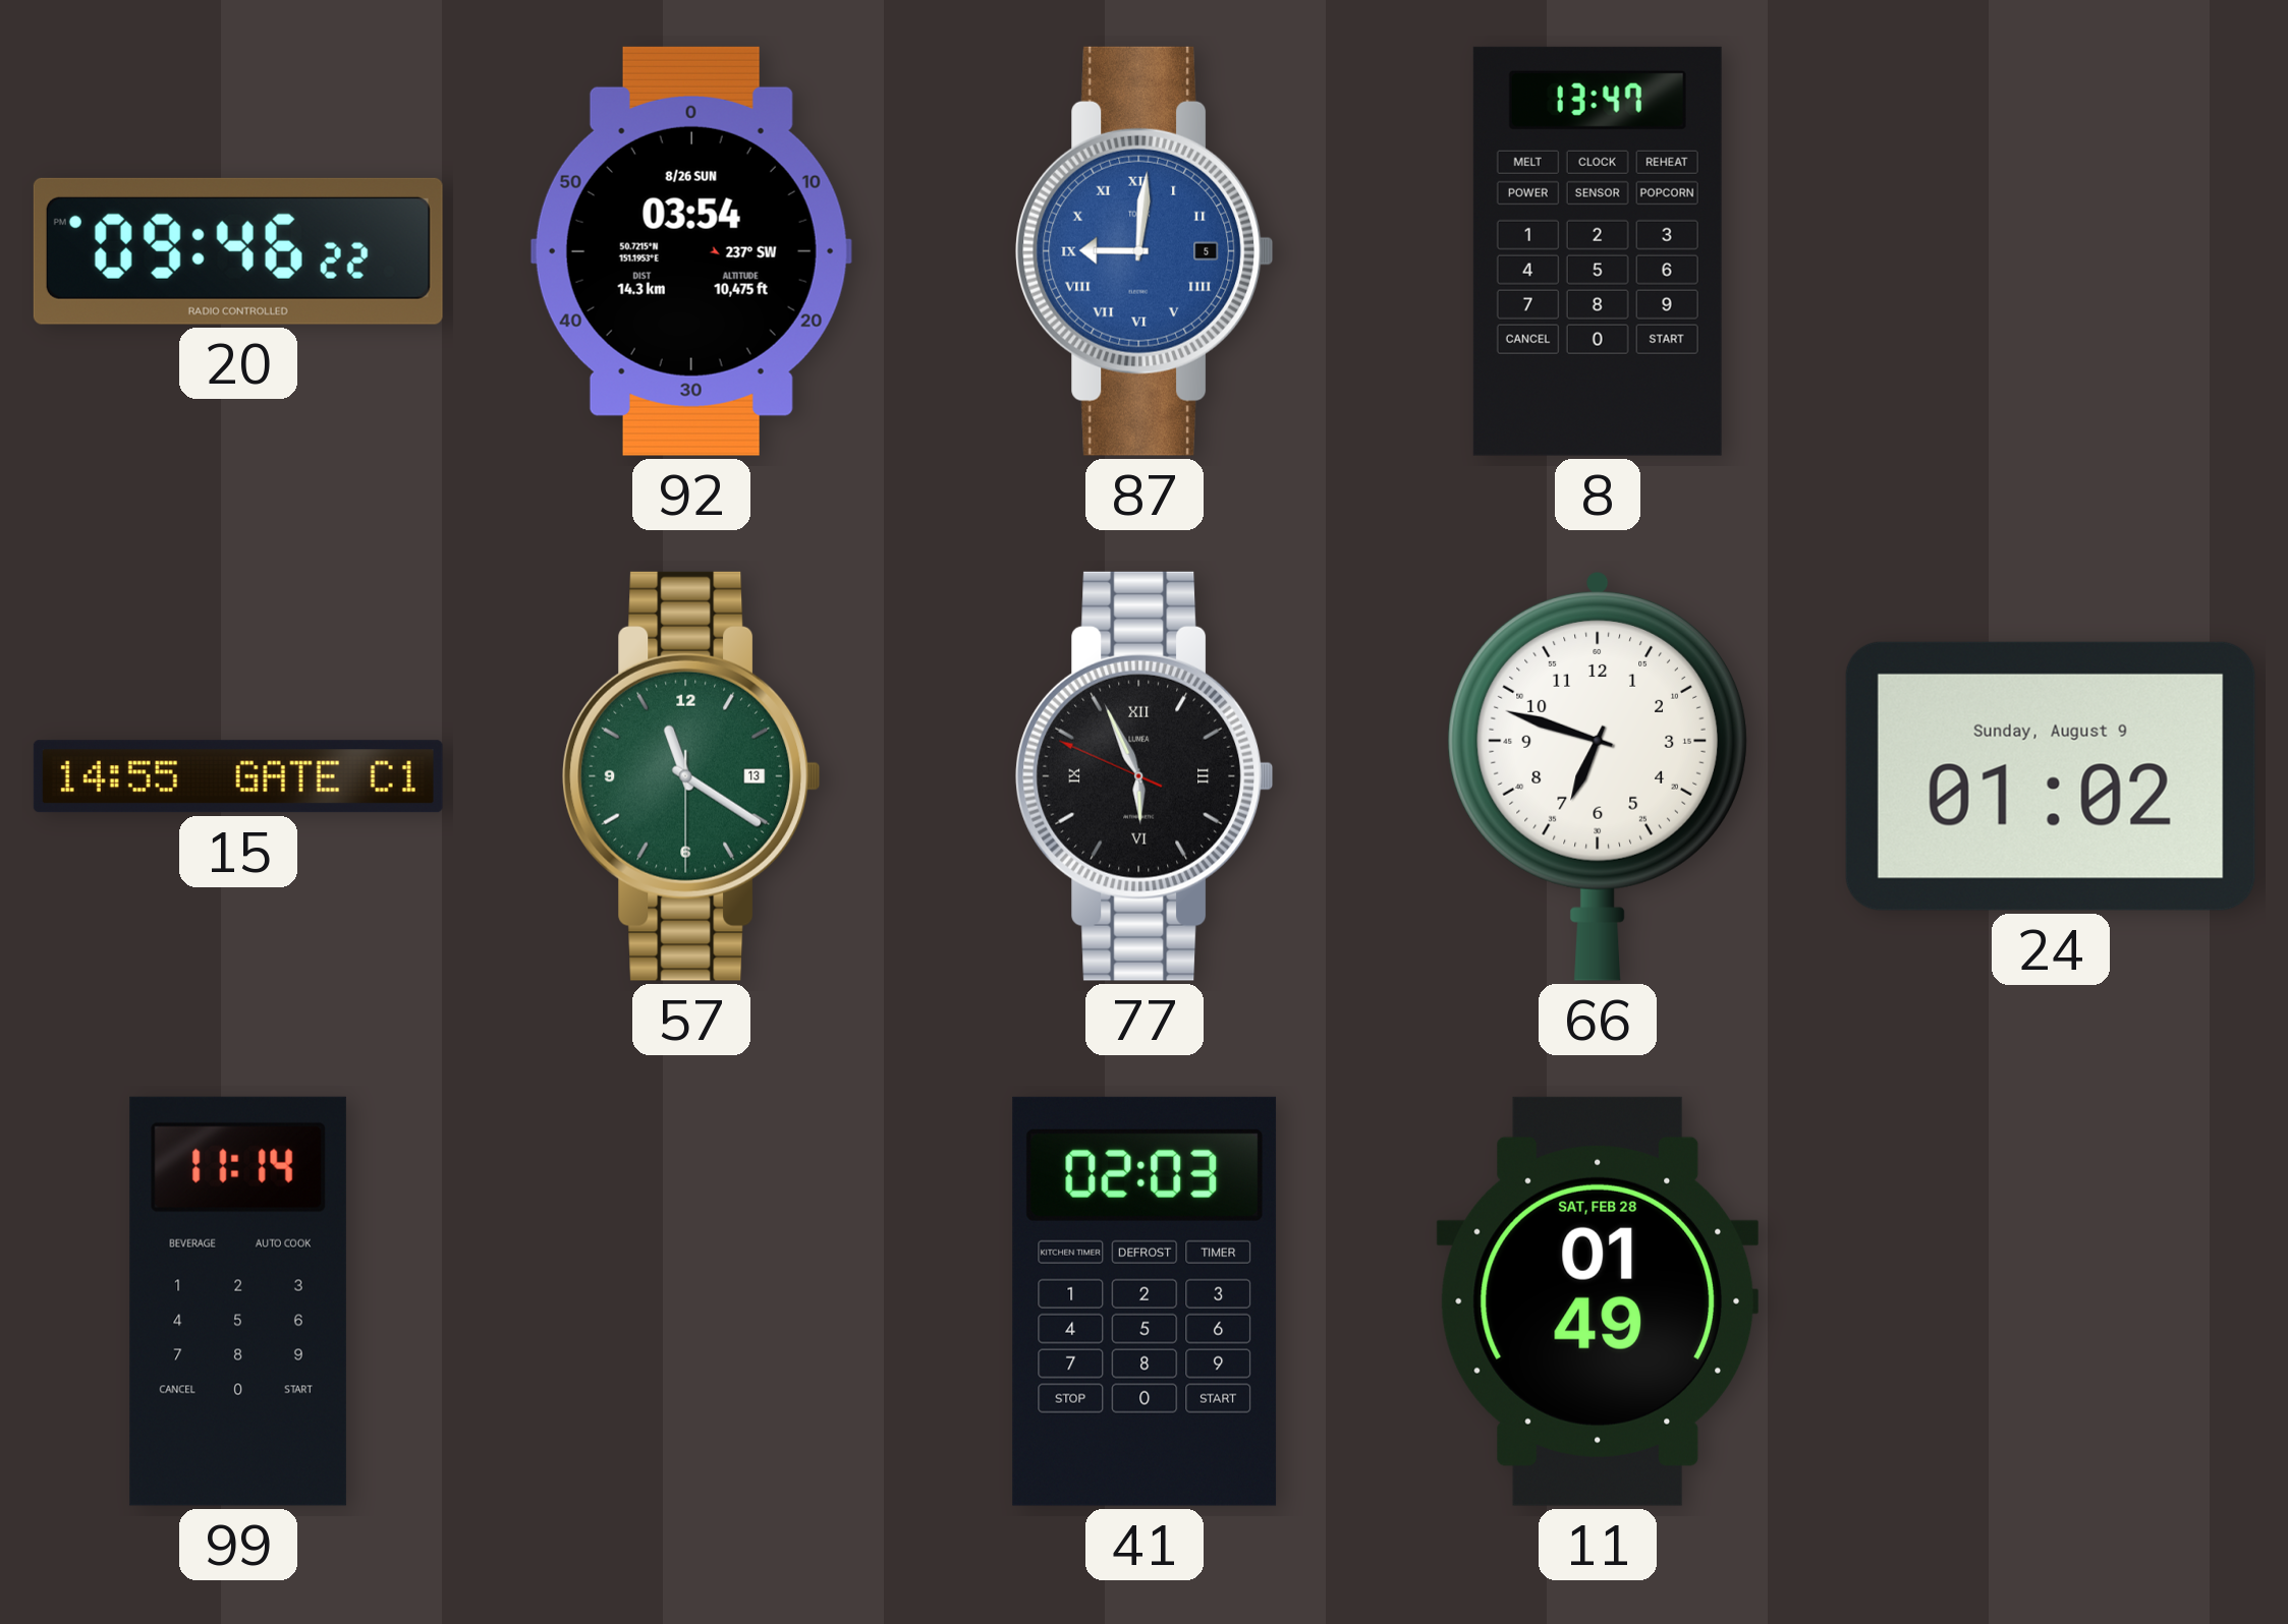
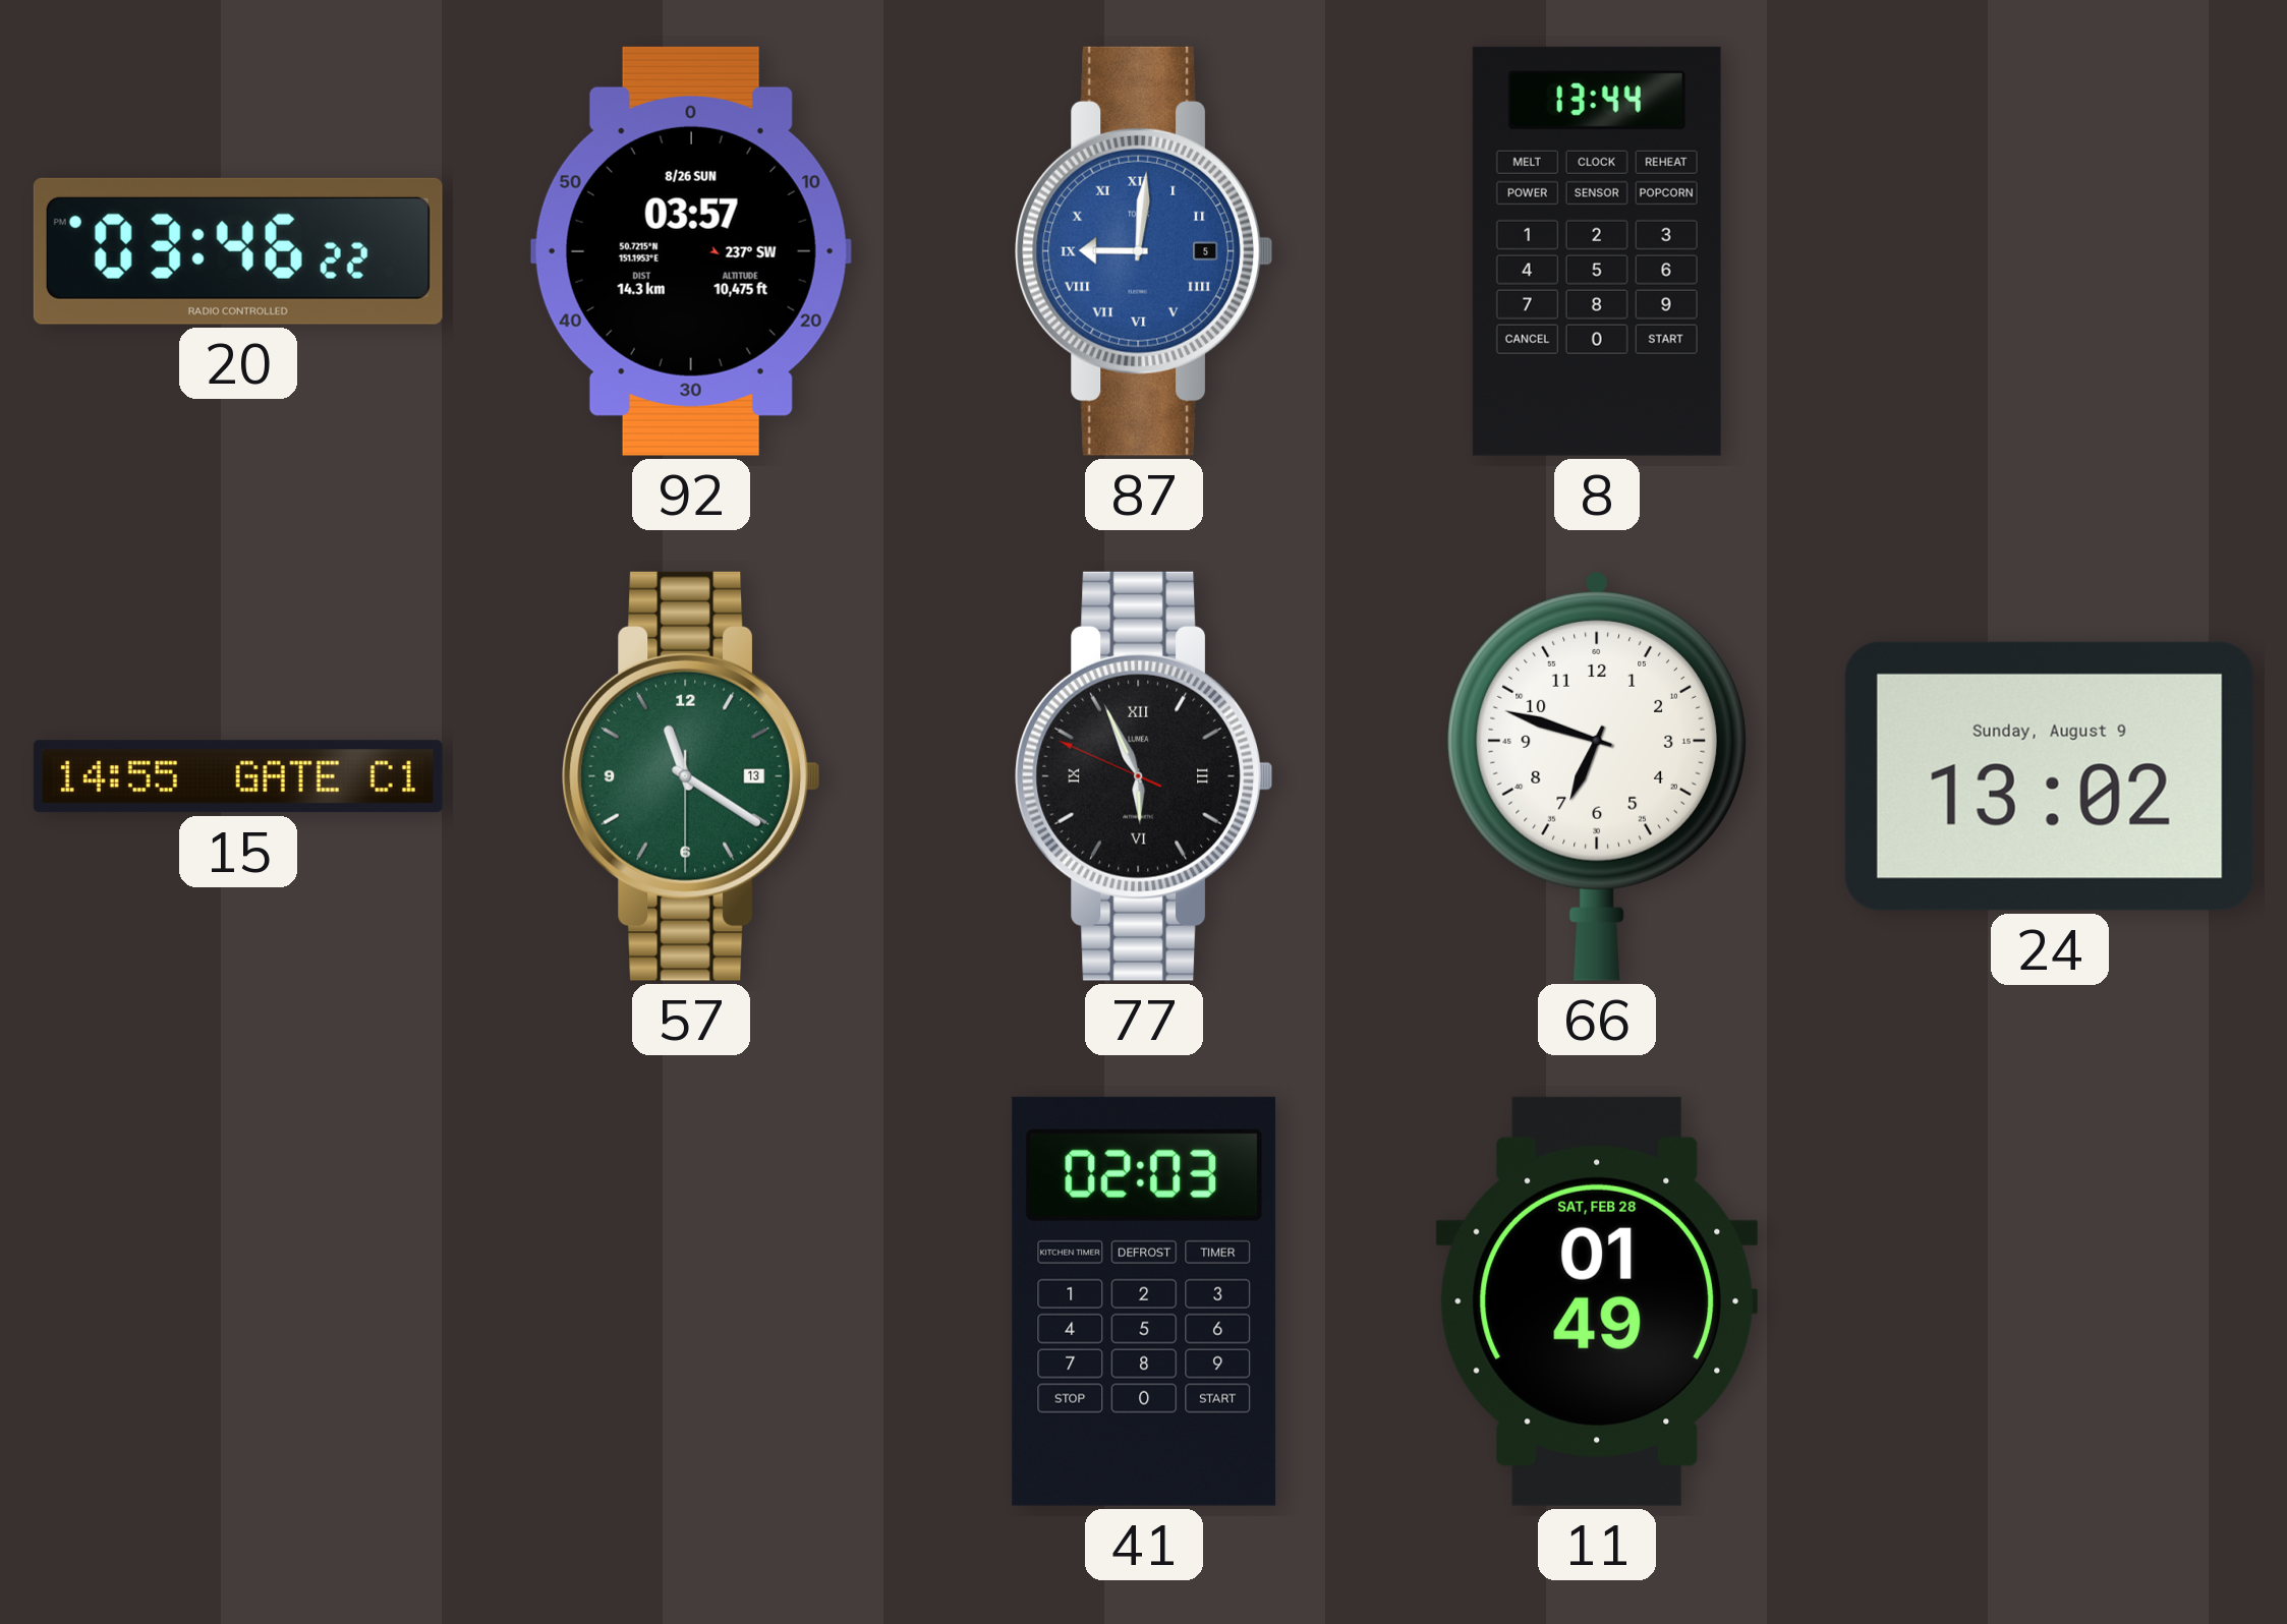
20: 09:46 -> 03:46
92: 03:54 -> 03:57
8: 13:47 -> 13:44
24: 01:02 -> 13:02
99: 11:14 -> none
